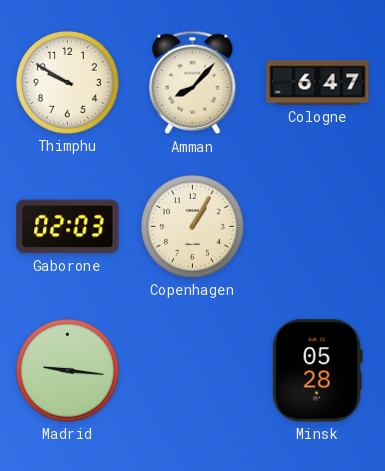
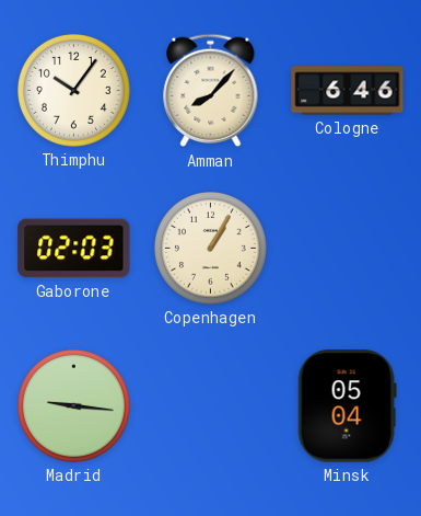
Thimphu: 9:50 -> 10:06
Cologne: 6:47 -> 6:46
Minsk: 05:28 -> 05:04
